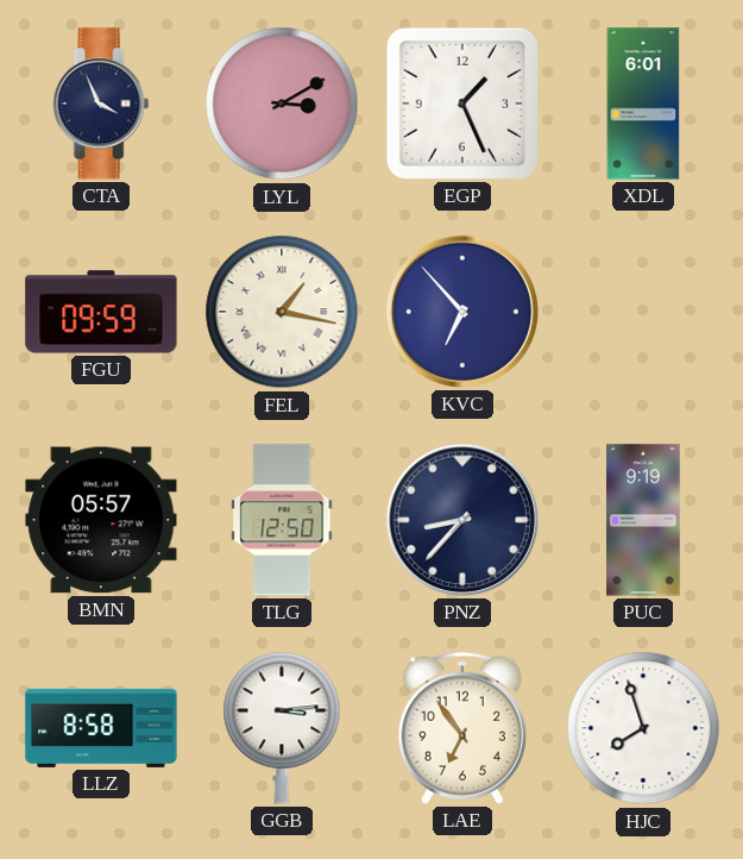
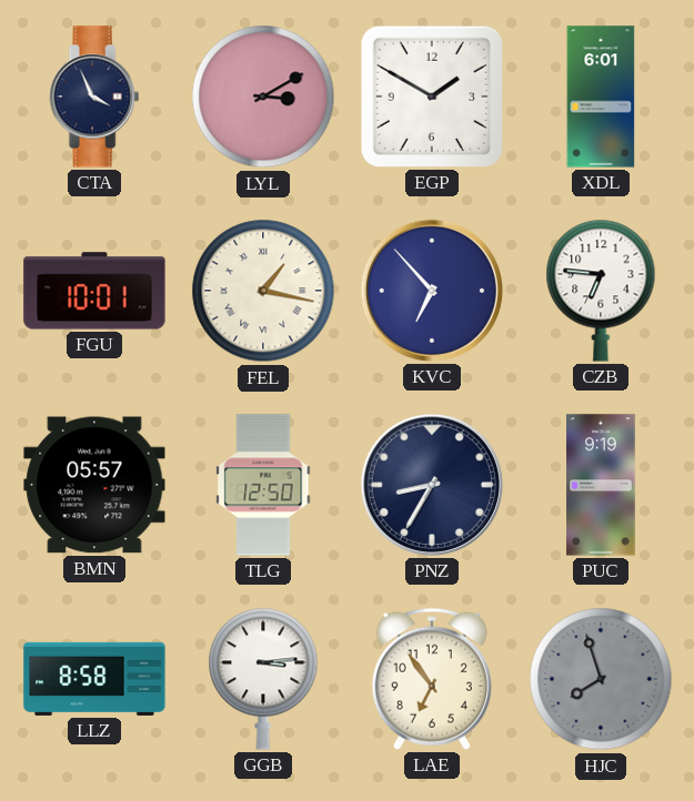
EGP: 1:26 -> 1:50
FGU: 09:59 -> 10:01
CZB: none -> 6:46
PNZ: 8:37 -> 8:35
HJC dial: white -> grey
